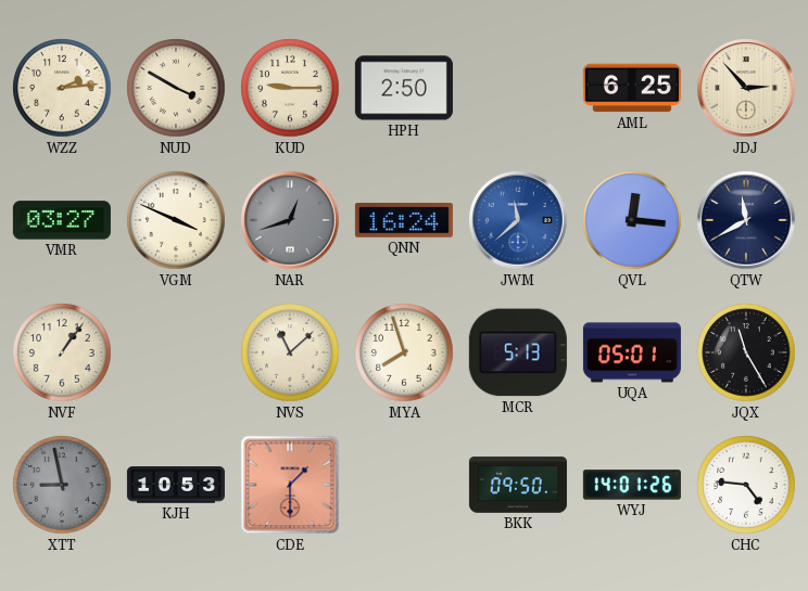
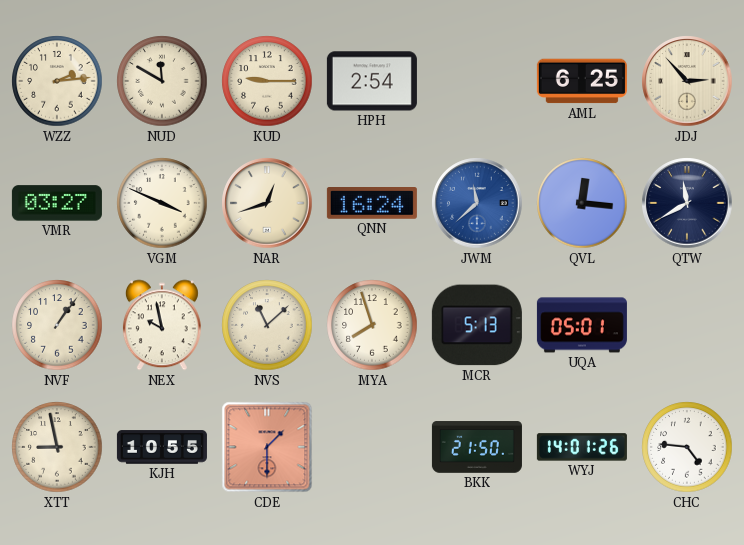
NUD: 3:50 -> 11:50
HPH: 2:50 -> 2:54
NAR dial: grey -> cream
NEX: none -> 9:58
JQX: 11:25 -> none
XTT dial: grey -> cream
KJH: 10:53 -> 10:55
BKK: 09:50 -> 21:50
